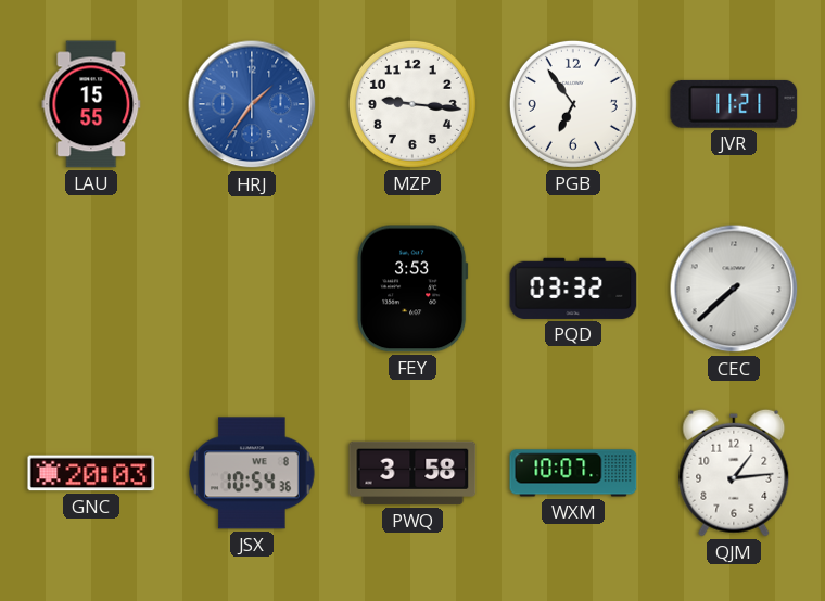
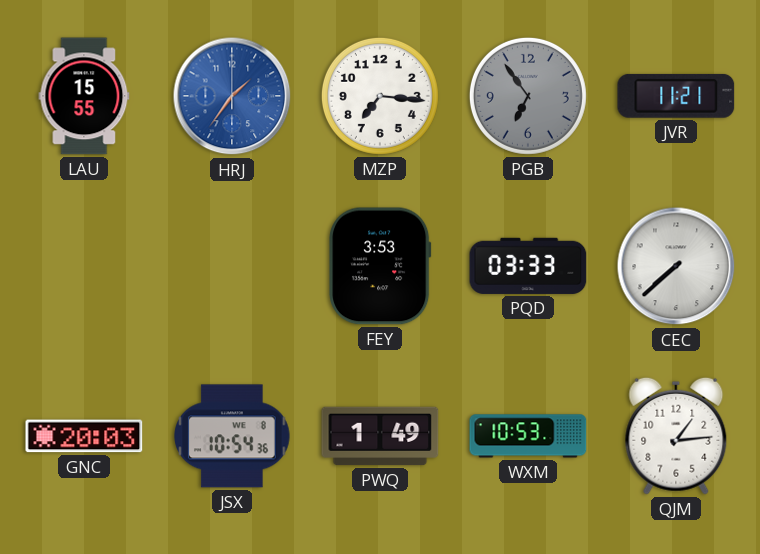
MZP: 9:16 -> 7:16
PGB dial: white -> grey
PQD: 03:32 -> 03:33
PWQ: 3:58 -> 1:49
WXM: 10:07 -> 10:53
